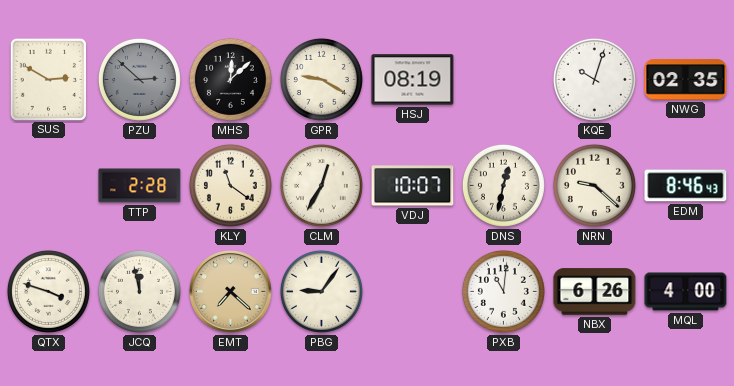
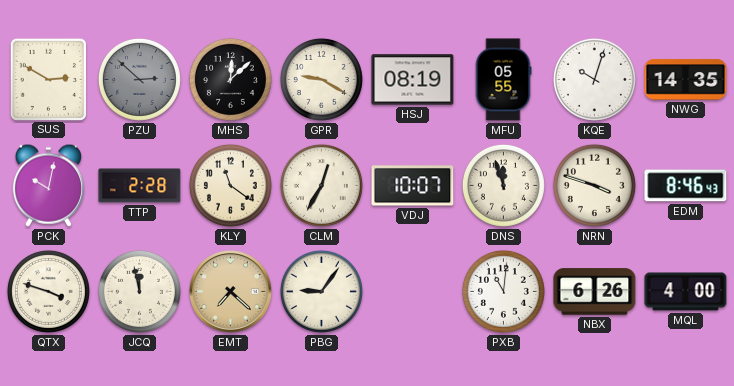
MFU: none -> 05:55
NWG: 02:35 -> 14:35
PCK: none -> 10:02
DNS: 12:32 -> 11:57
NRN: 9:22 -> 3:48
